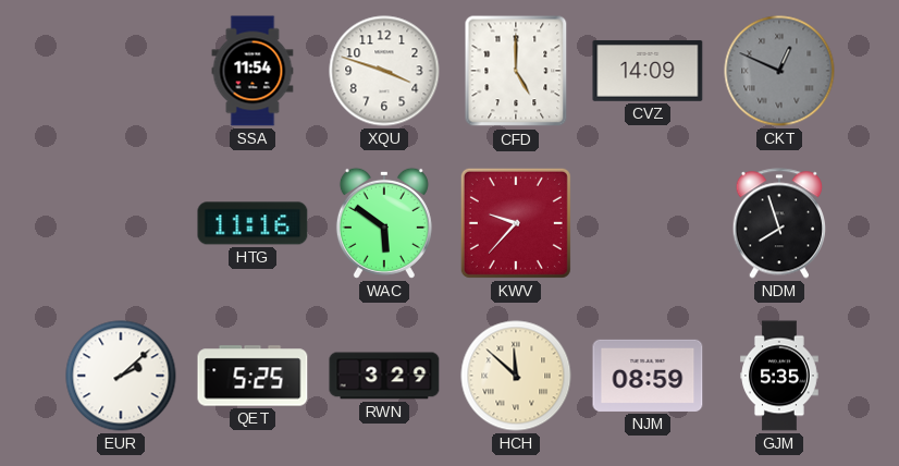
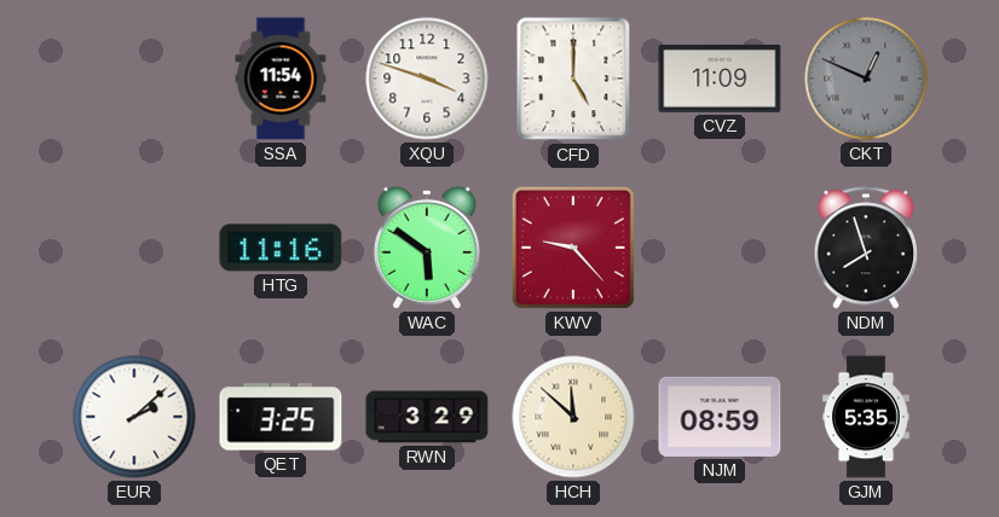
CVZ: 14:09 -> 11:09
KWV: 9:37 -> 9:23
QET: 5:25 -> 3:25
